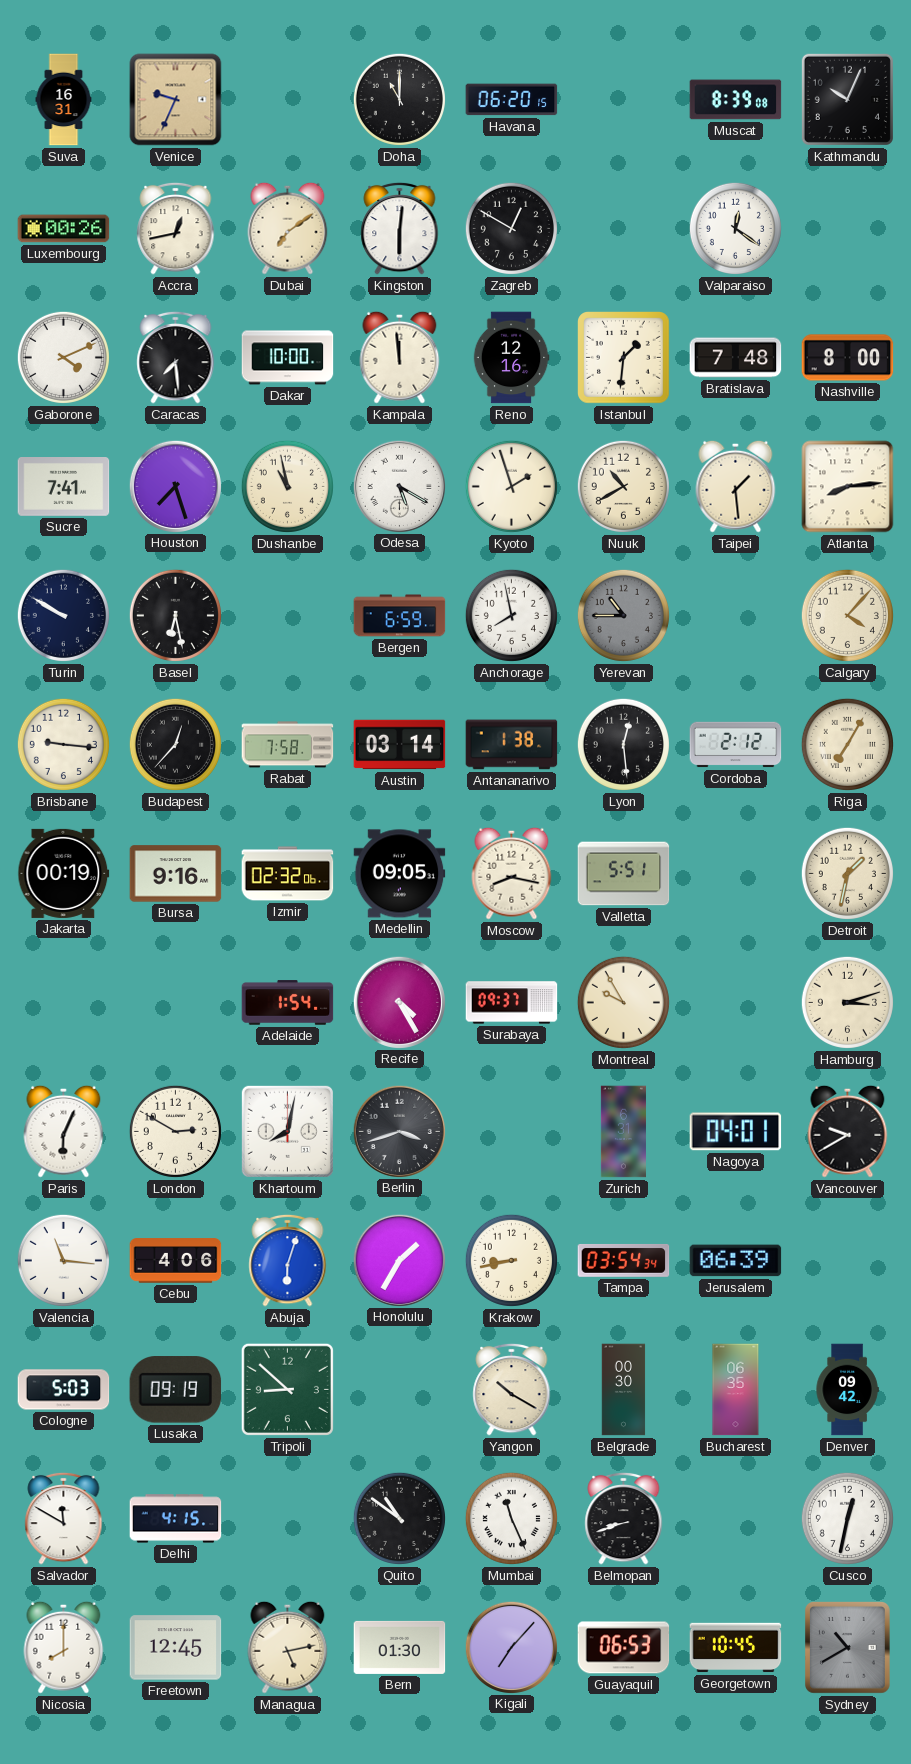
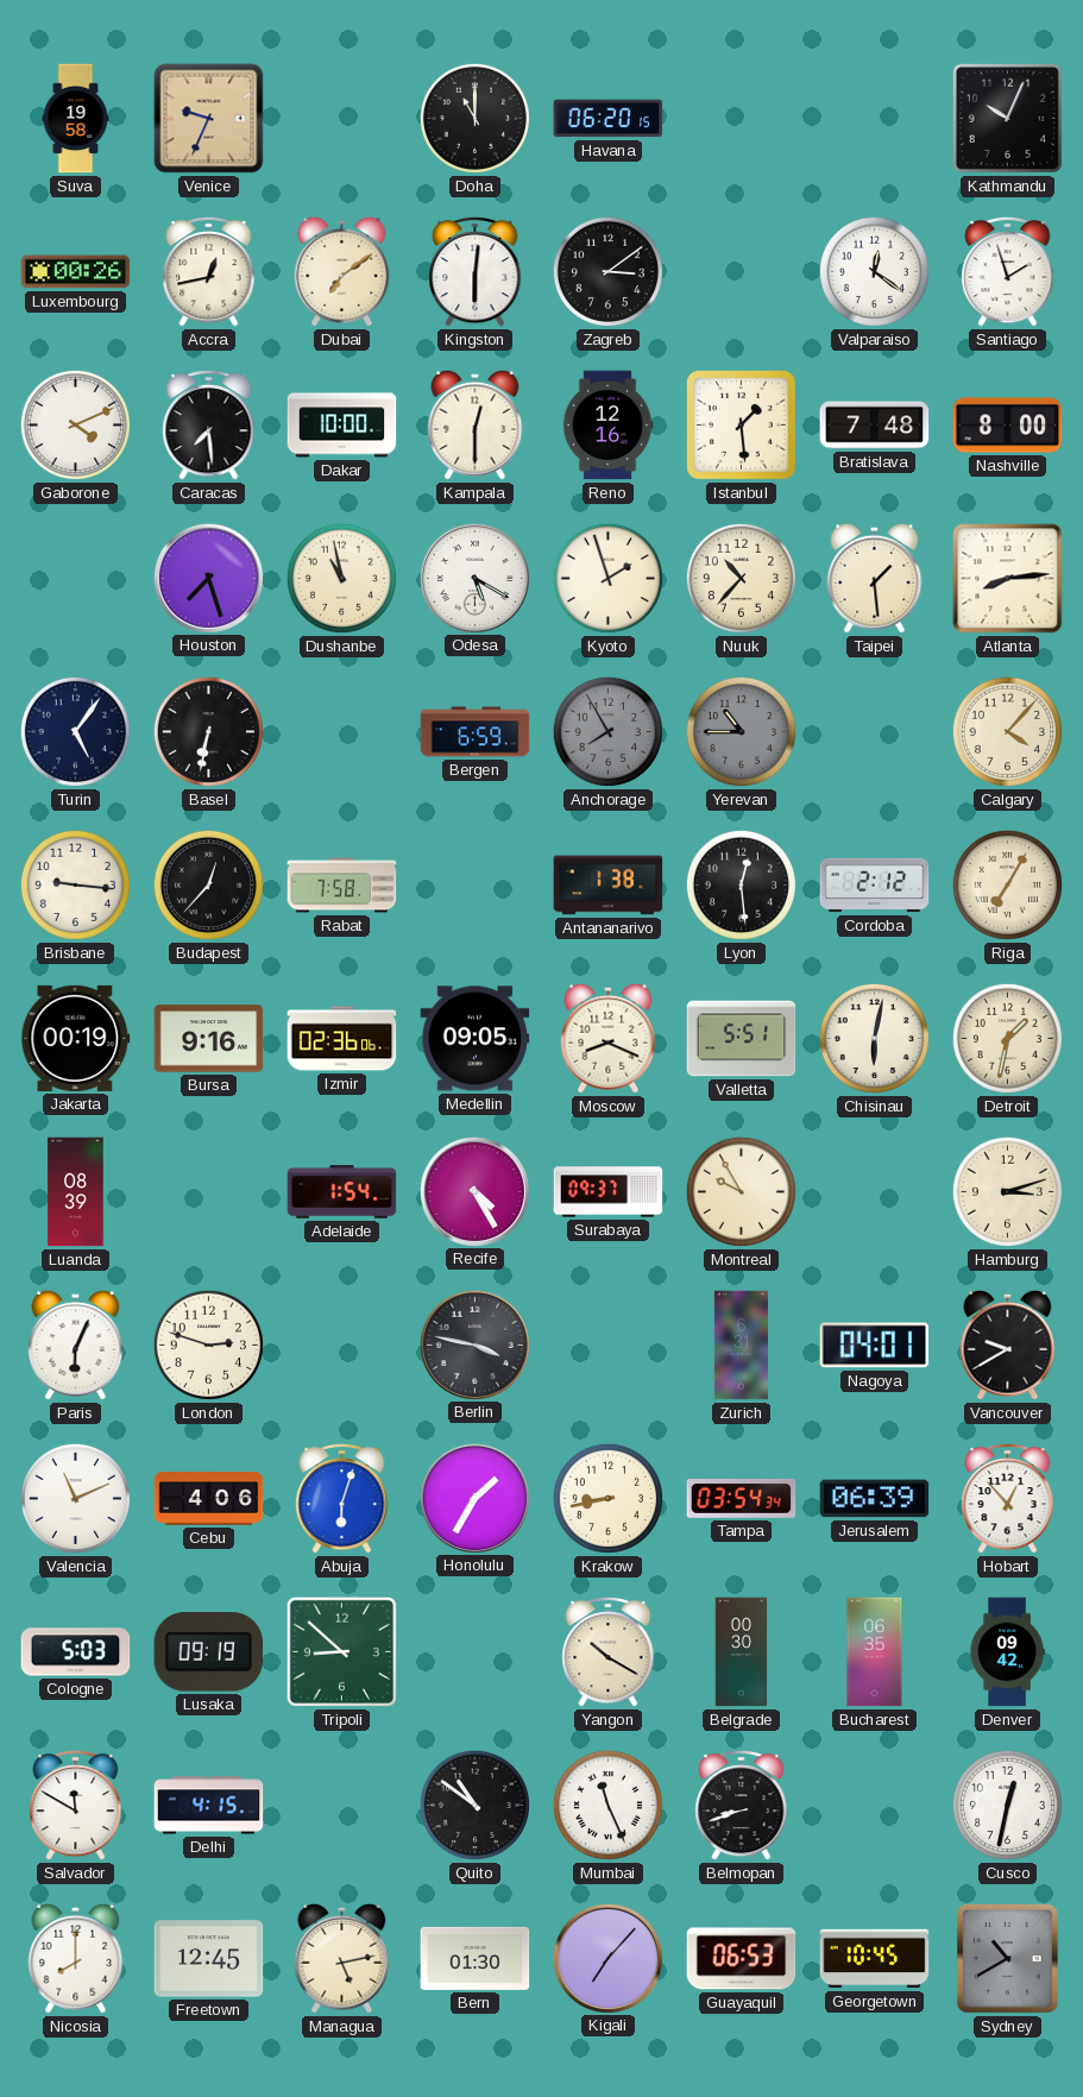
Suva: 16:31 -> 19:58
Muscat: 8:39 -> none
Zagreb: 12:50 -> 3:09
Santiago: none -> 1:57
Kampala: 11:59 -> 12:30
Istanbul: 1:31 -> 1:29
Sucre: 7:41 -> none
Nuuk: 10:40 -> 10:37
Turin: 9:50 -> 5:06
Basel: 6:28 -> 6:32
Anchorage: 7:58 -> 7:55
Anchorage dial: white -> grey
Austin: 03:14 -> none
Izmir: 02:32 -> 02:36
Moscow: 8:17 -> 8:19
Chisinau: none -> 6:02
Luanda: none -> 08:39
London: 2:50 -> 2:48
Khartoum: 8:02 -> none
Berlin: 3:42 -> 3:47
Valencia: 11:16 -> 11:11
Hobart: none -> 12:53
